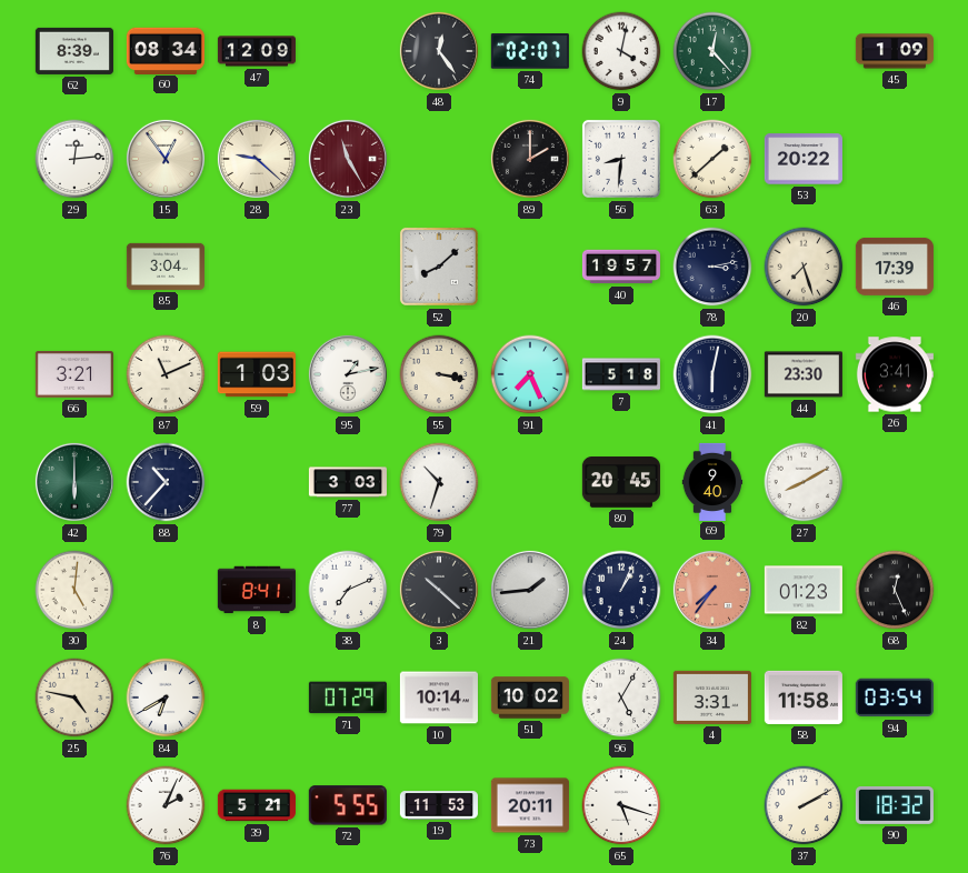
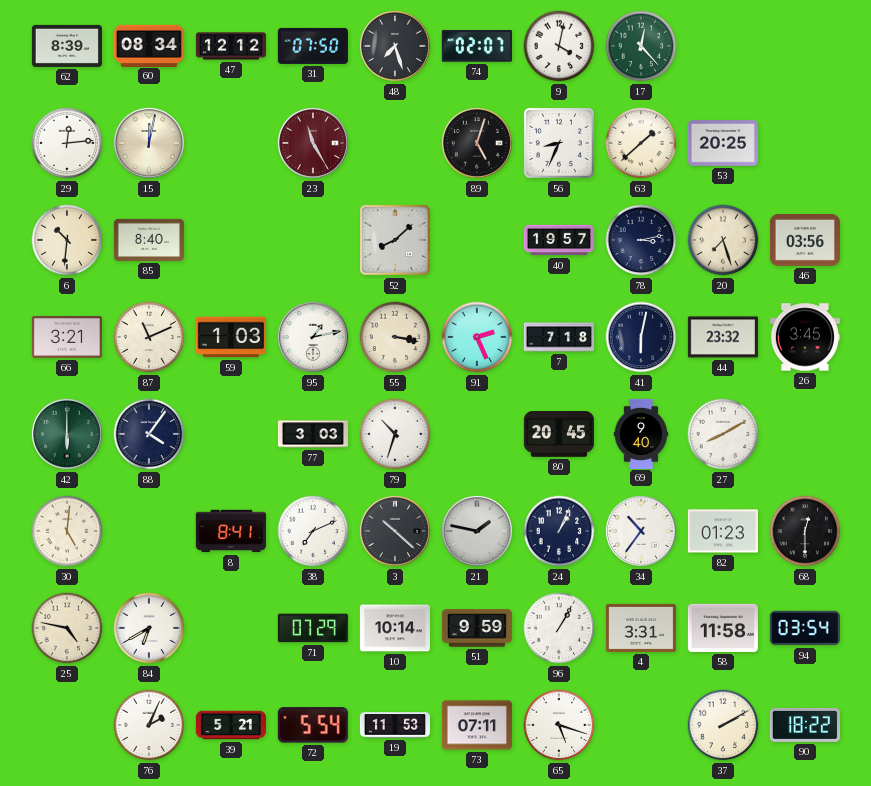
47: 12:09 -> 12:12
31: none -> 07:50
48: 12:24 -> 7:27
45: 1:09 -> none
15: 12:54 -> 12:02
28: 9:22 -> none
89: 2:00 -> 5:03
56: 8:31 -> 8:34
53: 20:22 -> 20:25
6: none -> 10:31
85: 3:04 -> 8:40
46: 17:39 -> 03:56
91: 7:26 -> 2:26
7: 5:18 -> 7:18
44: 23:30 -> 23:32
26: 3:41 -> 3:45
88: 10:37 -> 4:06
21: 1:44 -> 1:47
34: 7:36 -> 10:36
34 dial: salmon -> white
68: 12:26 -> 12:30
51: 10:02 -> 9:59
96: 5:05 -> 1:05
72: 5:55 -> 5:54
73: 20:11 -> 07:11
90: 18:32 -> 18:22
